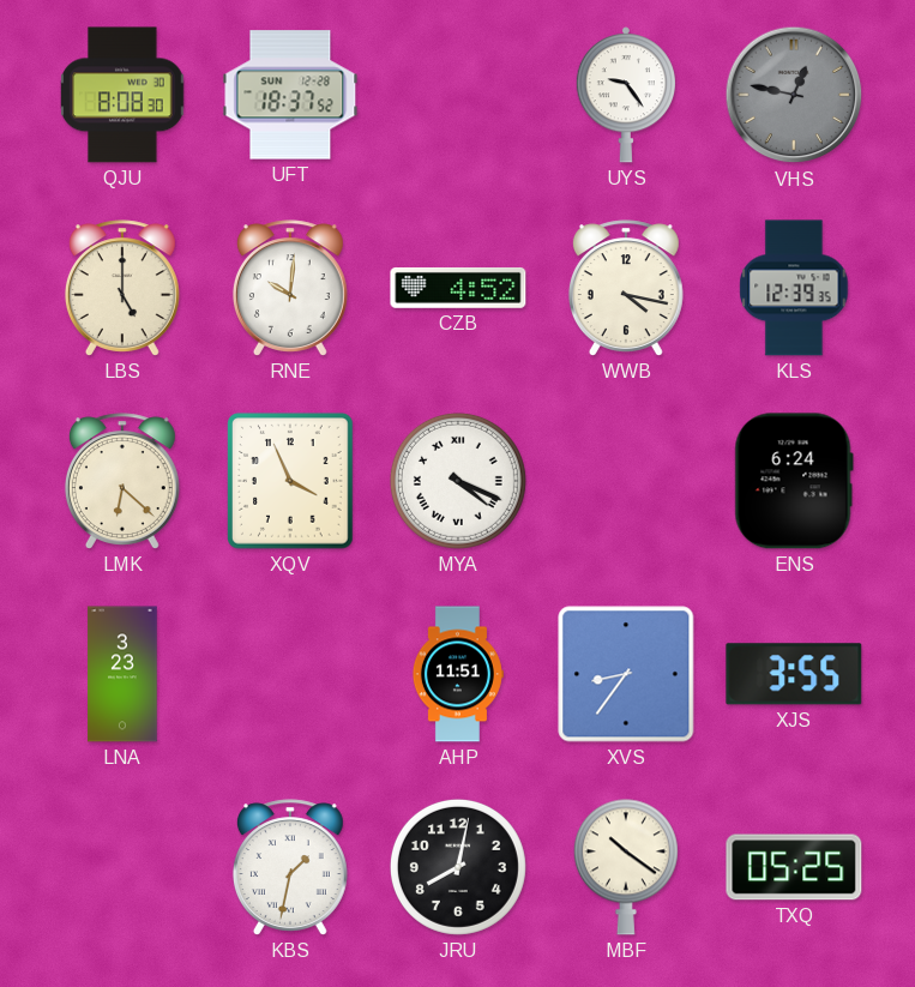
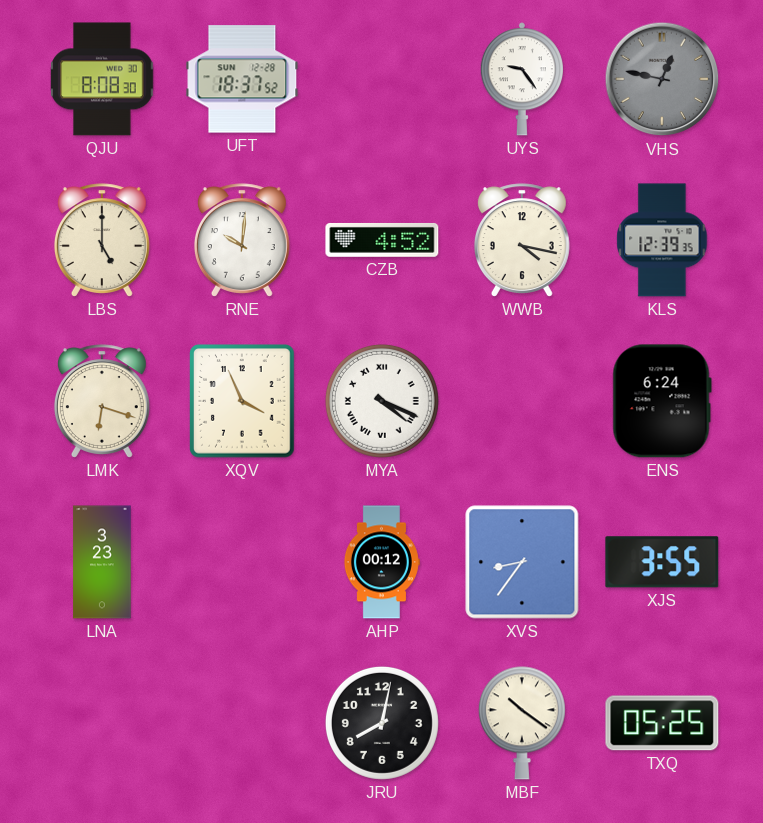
LMK: 6:22 -> 6:18
AHP: 11:51 -> 00:12
KBS: 1:32 -> none
